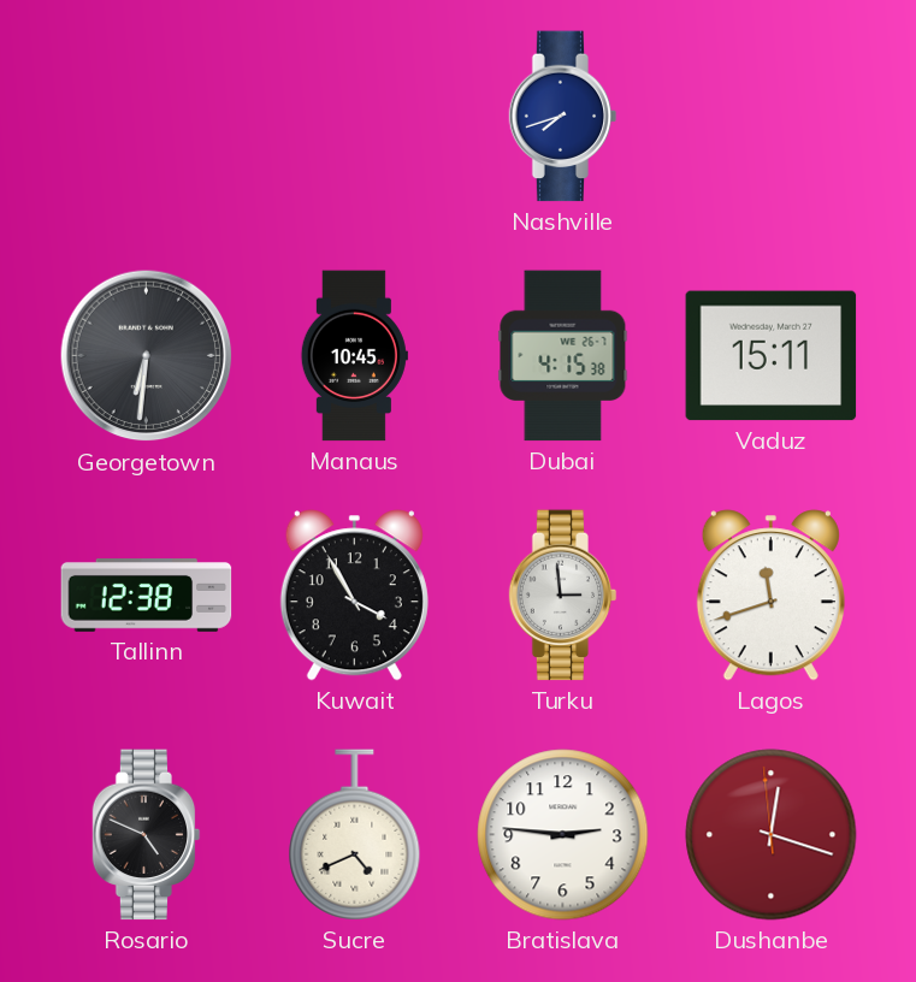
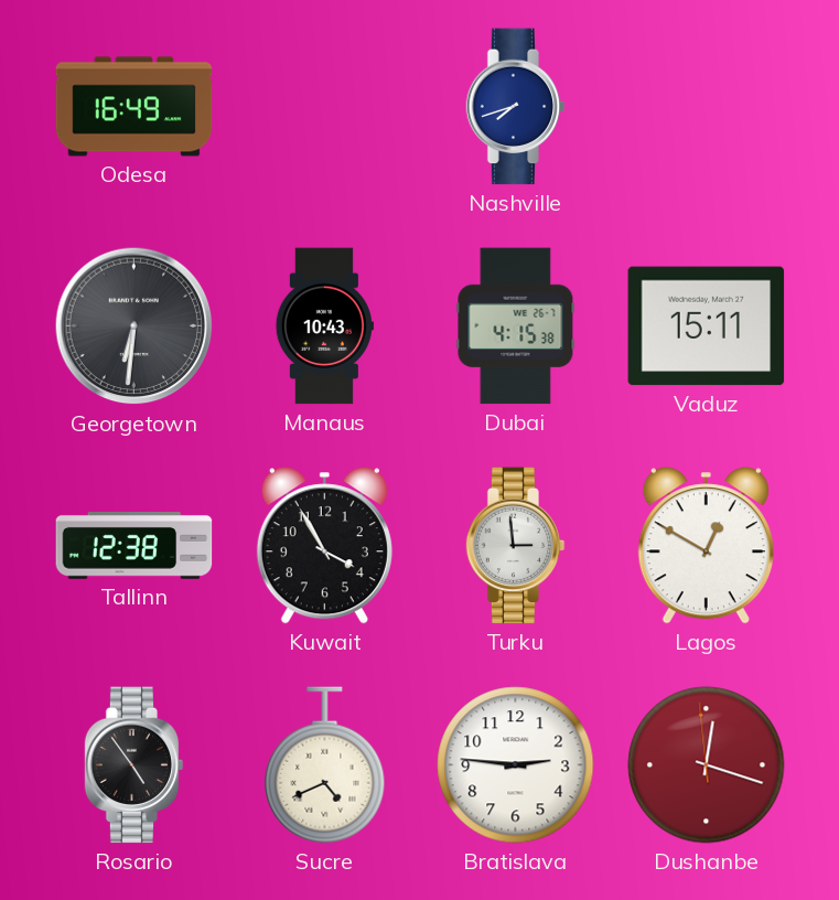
Odesa: none -> 16:49
Manaus: 10:45 -> 10:43
Lagos: 11:42 -> 12:50
Rosario: 4:49 -> 4:54
